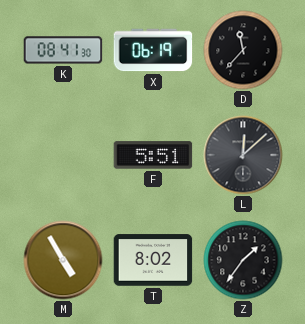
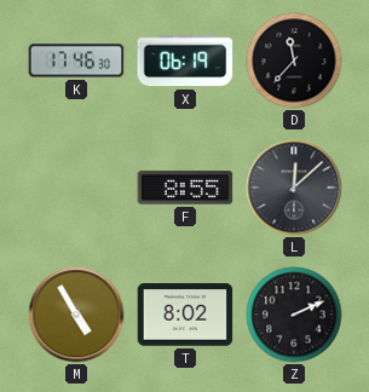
K: 08:41 -> 17:46
F: 5:51 -> 8:55
Z: 1:36 -> 2:11
